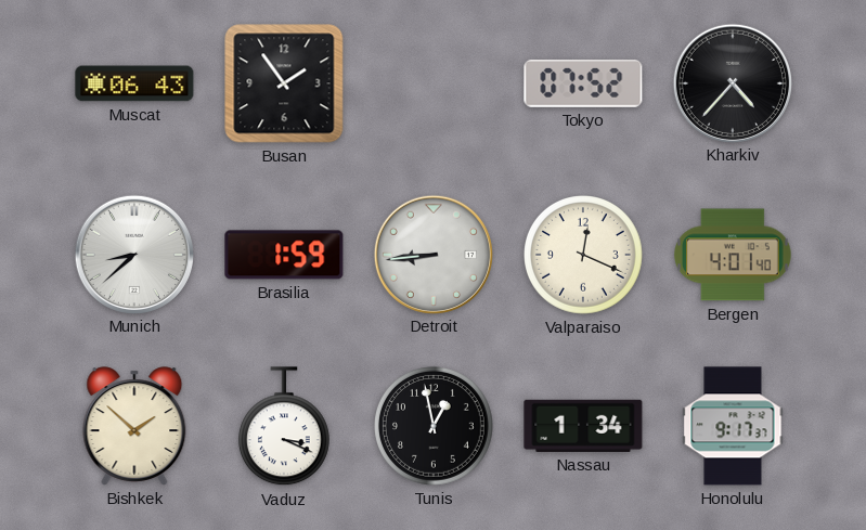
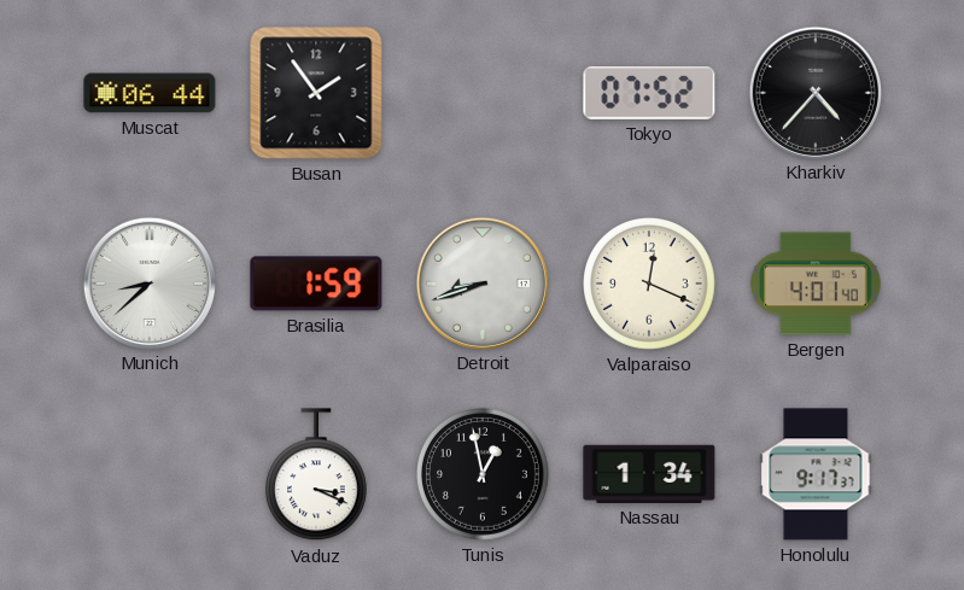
Muscat: 06:43 -> 06:44
Detroit: 8:44 -> 8:42
Bishkek: 1:52 -> none
